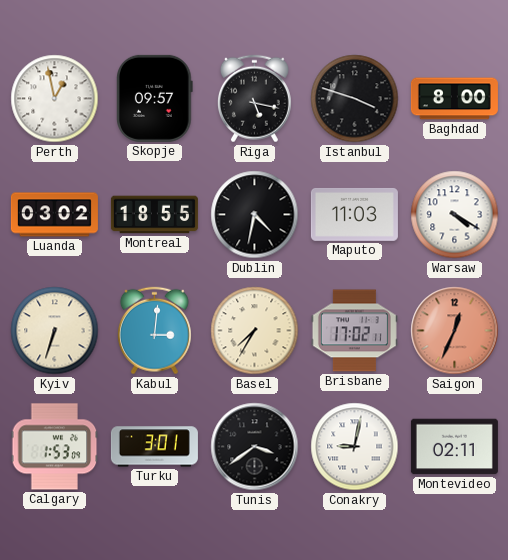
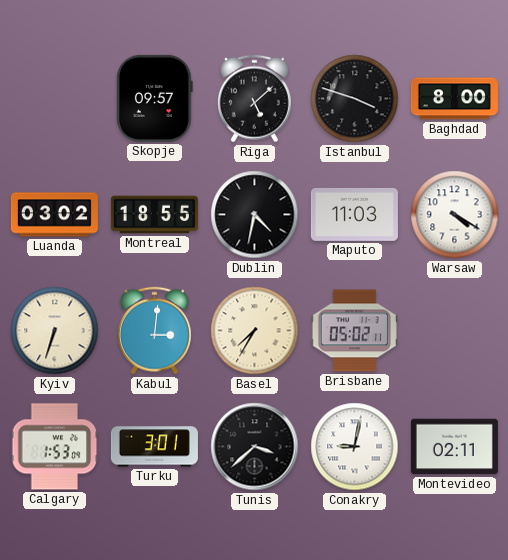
Perth: 12:58 -> none
Riga: 5:17 -> 5:08
Brisbane: 17:02 -> 05:02
Saigon: 12:34 -> none
Tunis: 3:39 -> 3:38
